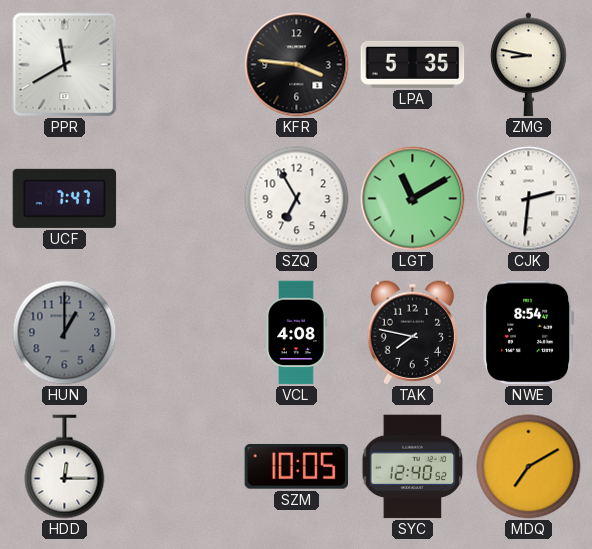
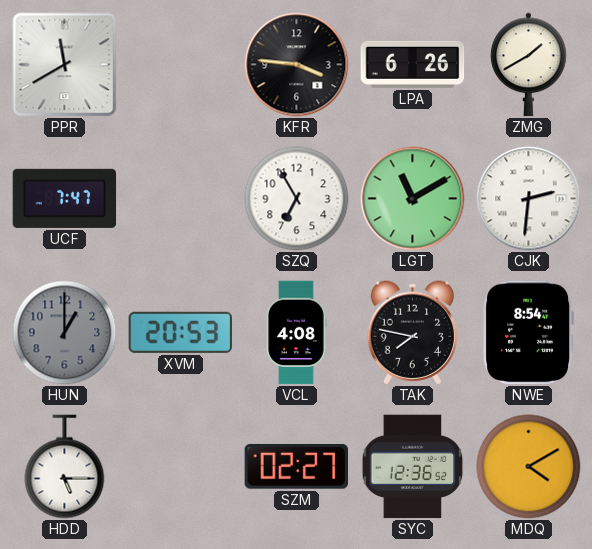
LPA: 5:35 -> 6:26
ZMG: 8:47 -> 1:40
XVM: none -> 20:53
HDD: 12:15 -> 5:15
SZM: 10:05 -> 02:27
SYC: 12:40 -> 12:36
MDQ: 7:10 -> 4:10
